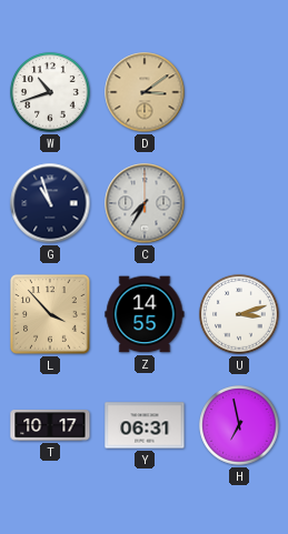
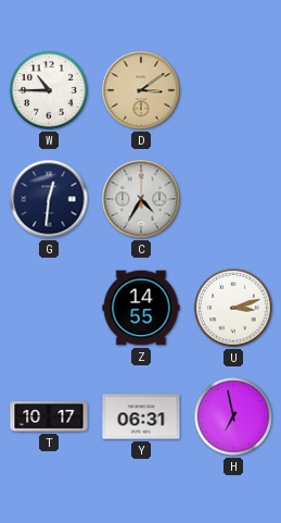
W: 10:42 -> 10:45
G: 10:57 -> 12:31
C: 7:35 -> 4:35
L: 3:53 -> none
